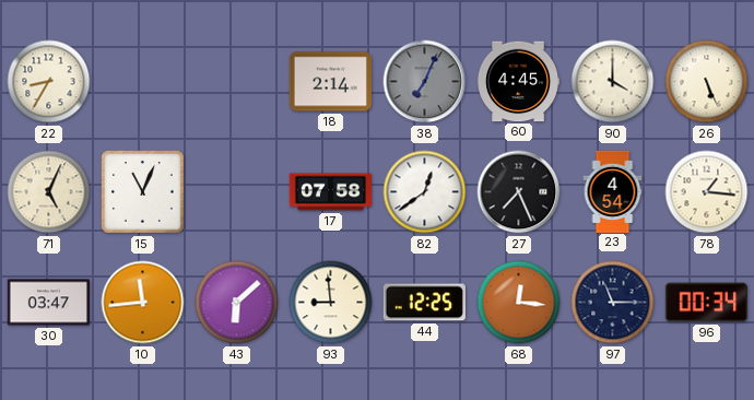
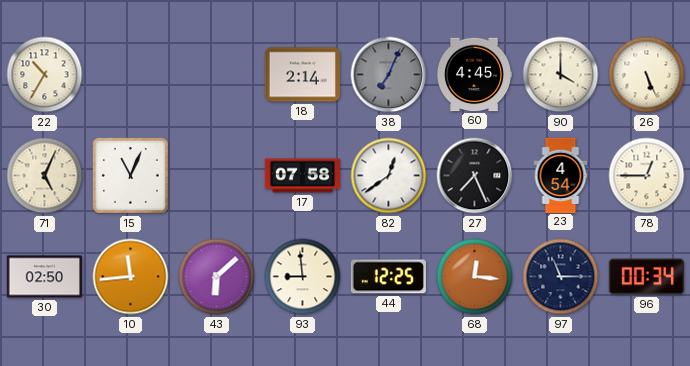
22: 8:35 -> 10:35
78: 1:16 -> 12:45
30: 03:47 -> 02:50
